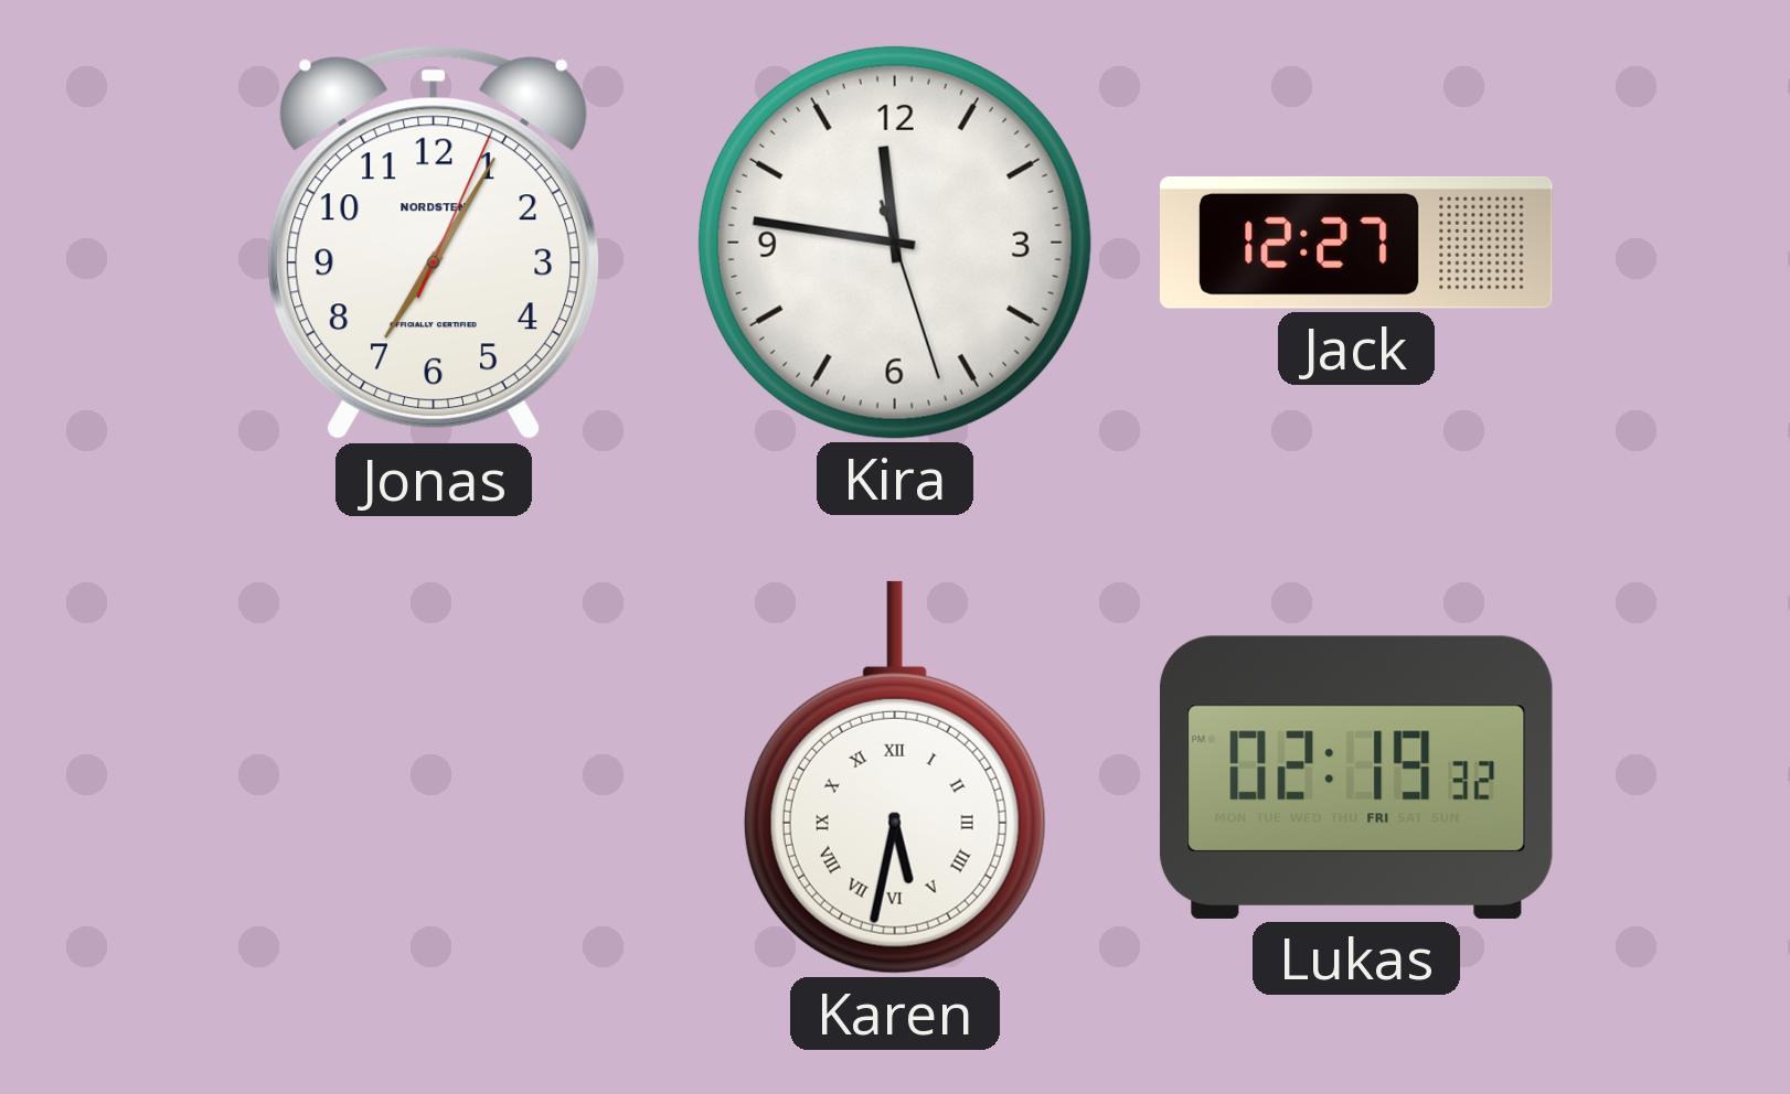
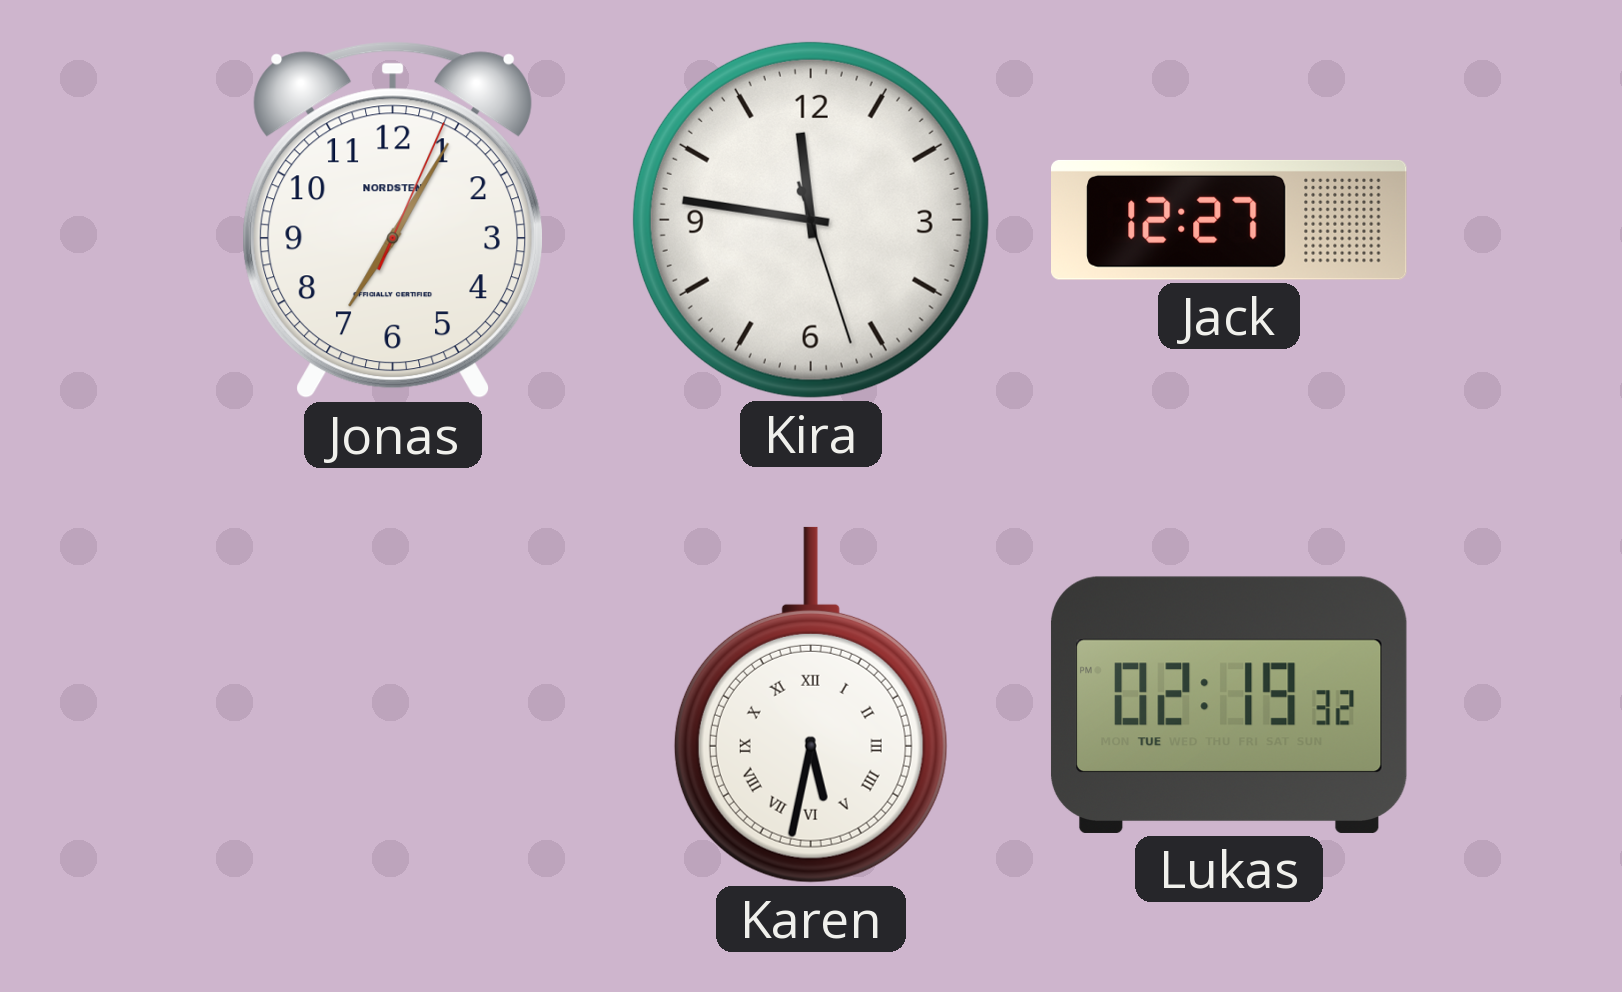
Lukas date: FRI -> TUE
